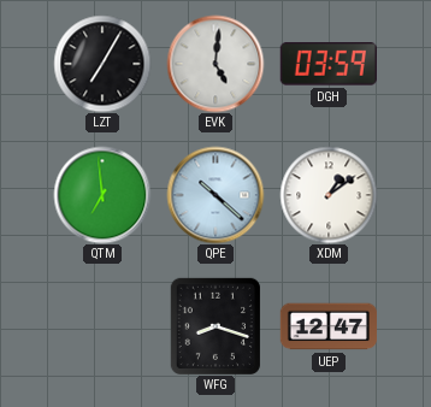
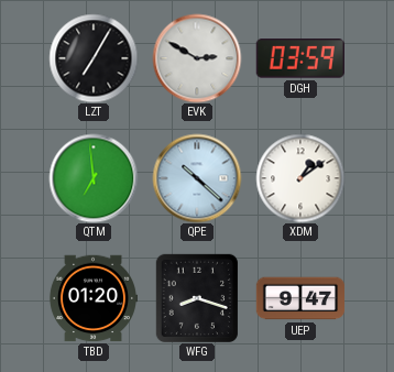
EVK: 5:01 -> 2:50
TBD: none -> 01:20
UEP: 12:47 -> 9:47
